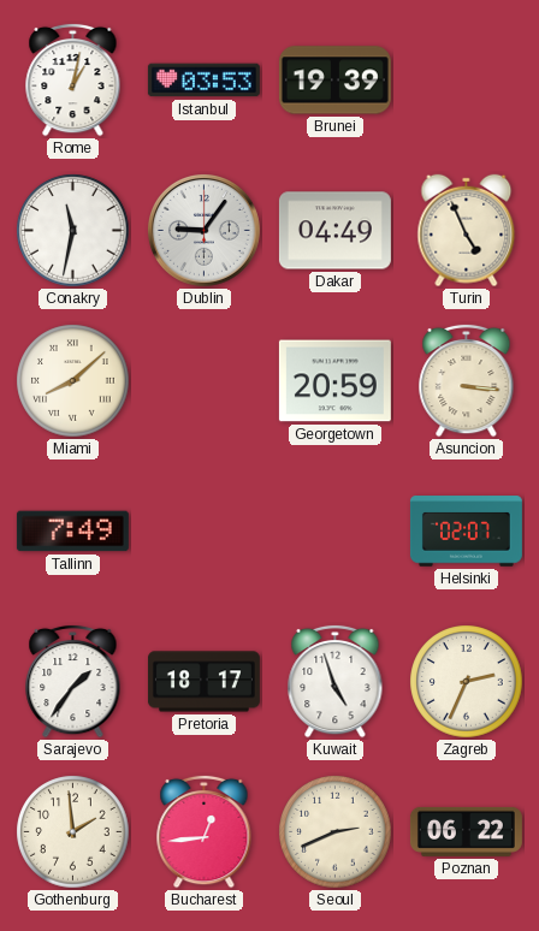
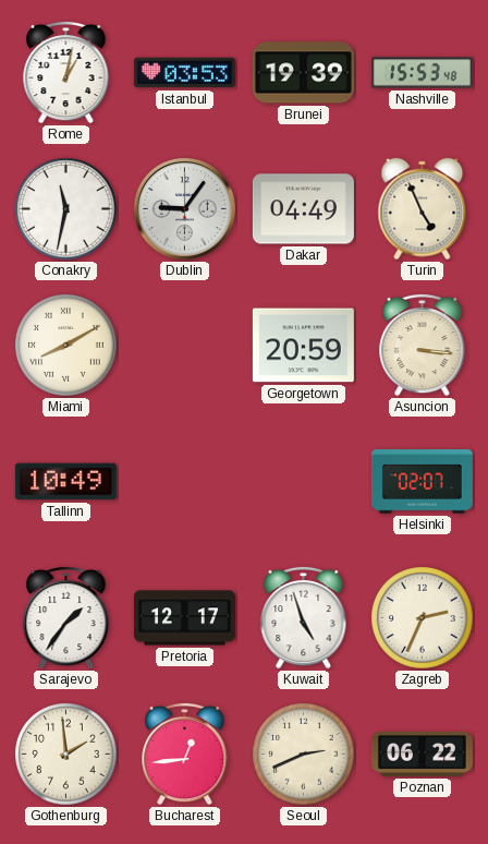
Nashville: none -> 15:53
Miami: 8:08 -> 8:10
Tallinn: 7:49 -> 10:49
Pretoria: 18:17 -> 12:17
